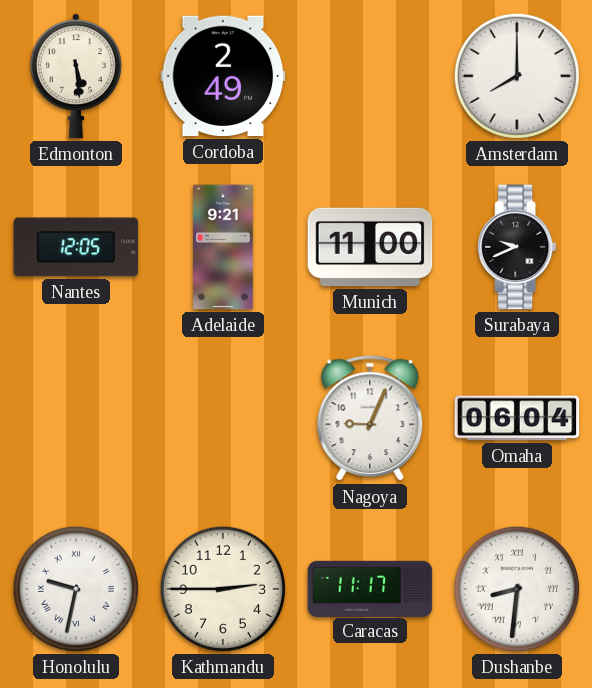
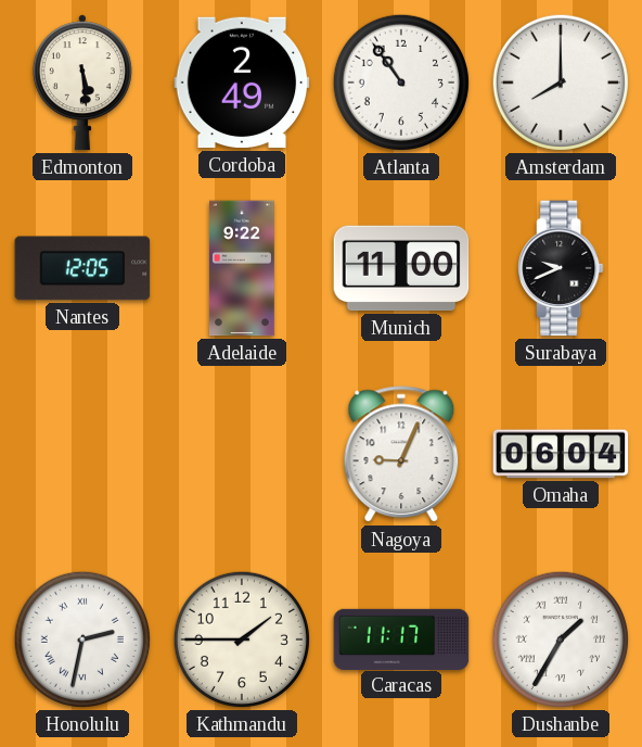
Atlanta: none -> 10:54
Adelaide: 9:21 -> 9:22
Honolulu: 9:32 -> 2:32
Kathmandu: 2:45 -> 1:45
Dushanbe: 8:31 -> 1:35
